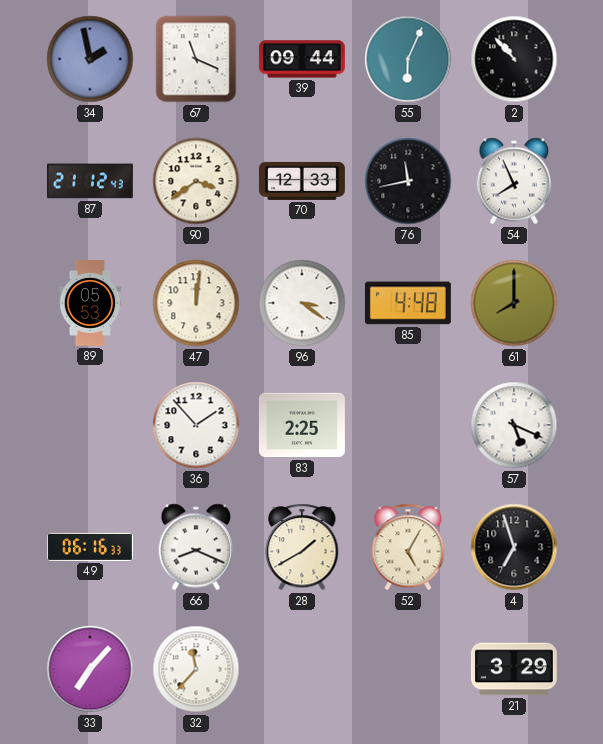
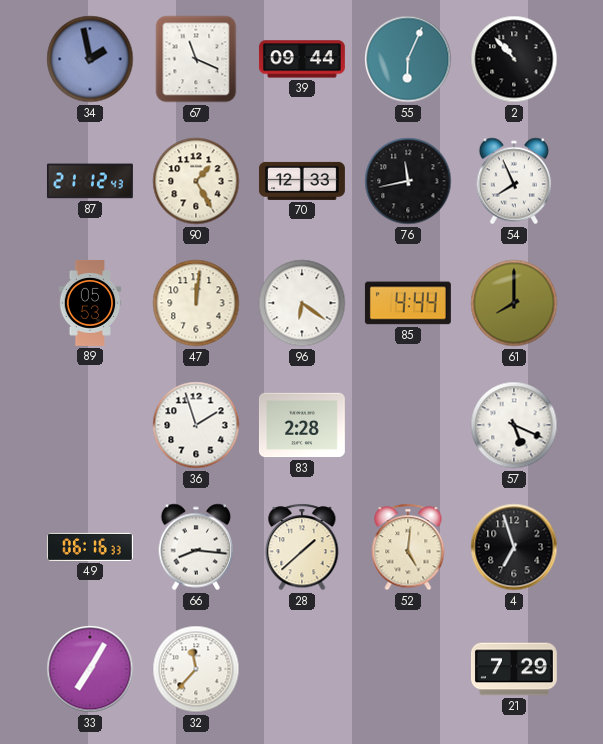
90: 3:39 -> 1:25
96: 3:21 -> 6:21
85: 4:48 -> 4:44
36: 1:53 -> 1:57
83: 2:25 -> 2:28
66: 8:19 -> 8:16
28: 1:40 -> 1:38
52: 5:05 -> 5:01
33: 7:07 -> 7:05
21: 3:29 -> 7:29
